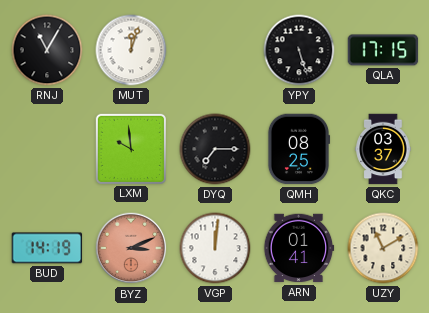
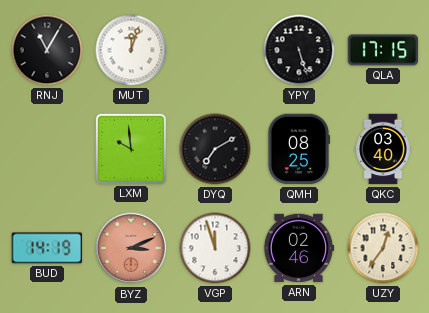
DYQ: 7:15 -> 7:10
QKC: 03:37 -> 03:40
VGP: 12:01 -> 11:57
ARN: 01:41 -> 02:46
UZY: 11:10 -> 12:36
